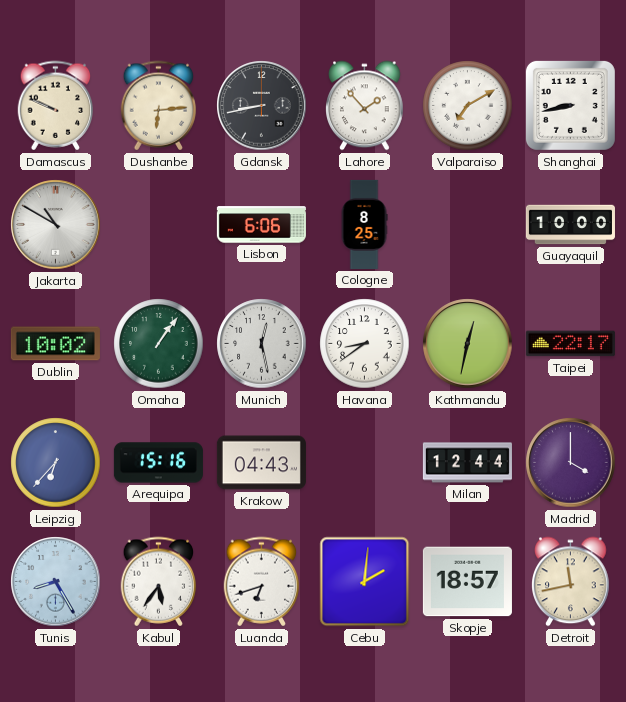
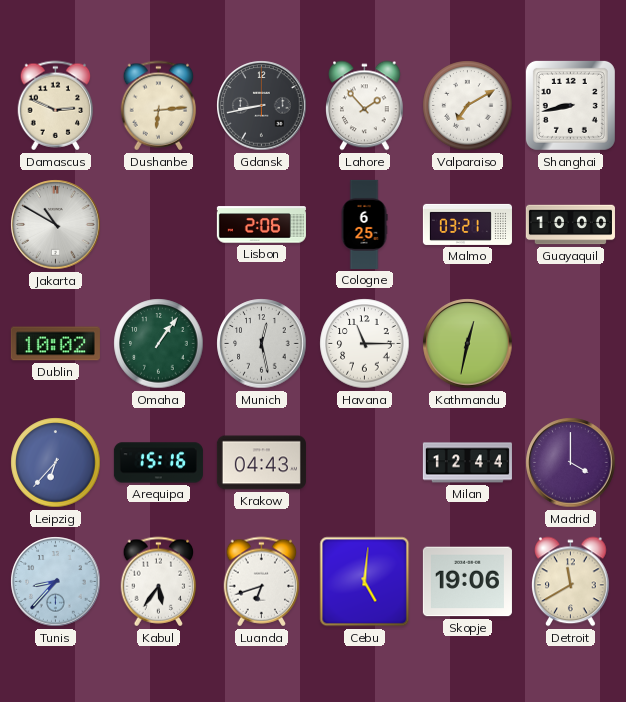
Damascus: 9:49 -> 2:49
Lisbon: 6:06 -> 2:06
Cologne: 8:25 -> 6:25
Malmo: none -> 03:21
Havana: 8:39 -> 11:15
Taipei: 22:17 -> none
Tunis: 8:25 -> 8:37
Cebu: 2:01 -> 5:01
Skopje: 18:57 -> 19:06
Detroit: 11:43 -> 11:40
